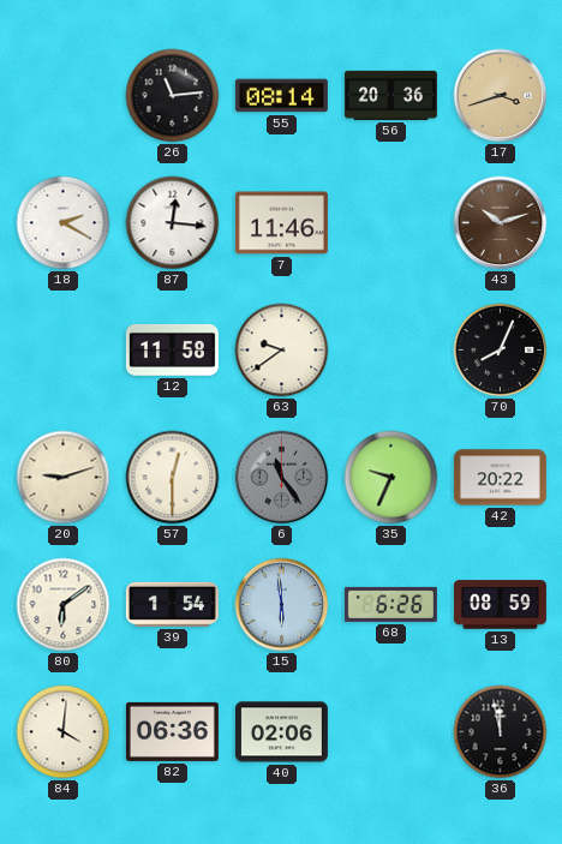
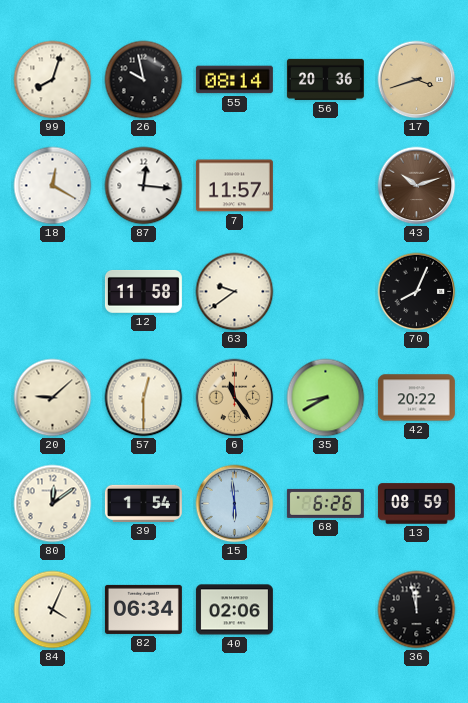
99: none -> 8:03
26: 11:14 -> 9:58
18: 2:20 -> 12:20
7: 11:46 -> 11:57
20: 9:12 -> 9:08
6 dial: grey -> champagne
35: 9:34 -> 8:40
80: 6:09 -> 12:09
84: 4:01 -> 4:04
82: 06:36 -> 06:34
